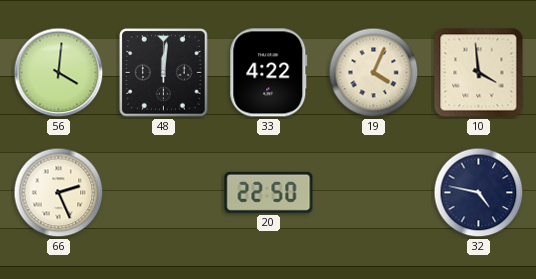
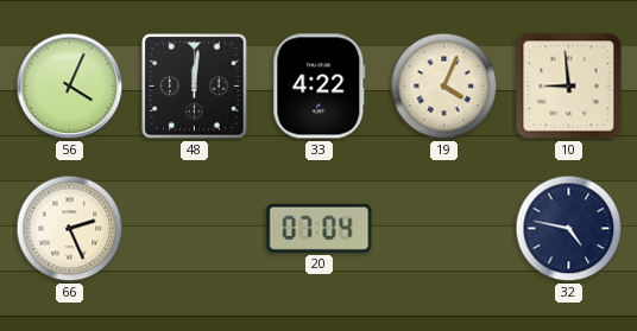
56: 4:01 -> 4:04
10: 3:59 -> 8:59
20: 22:50 -> 07:04
